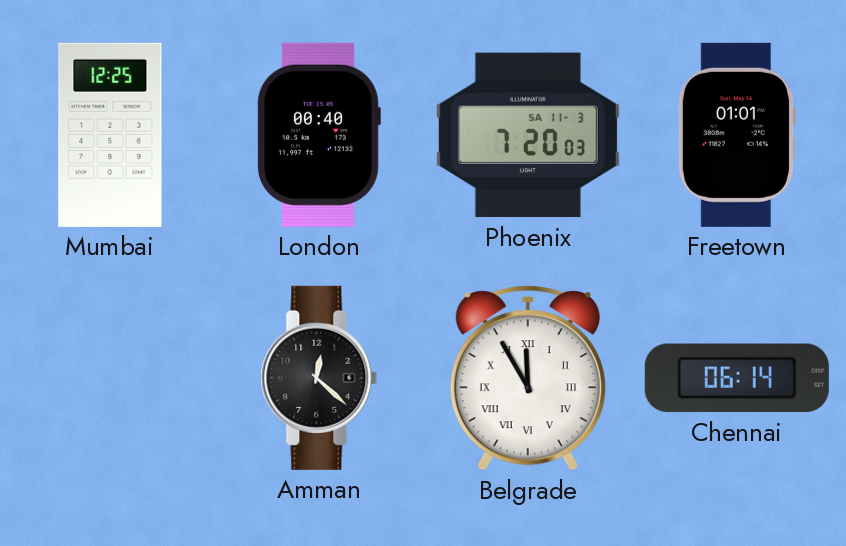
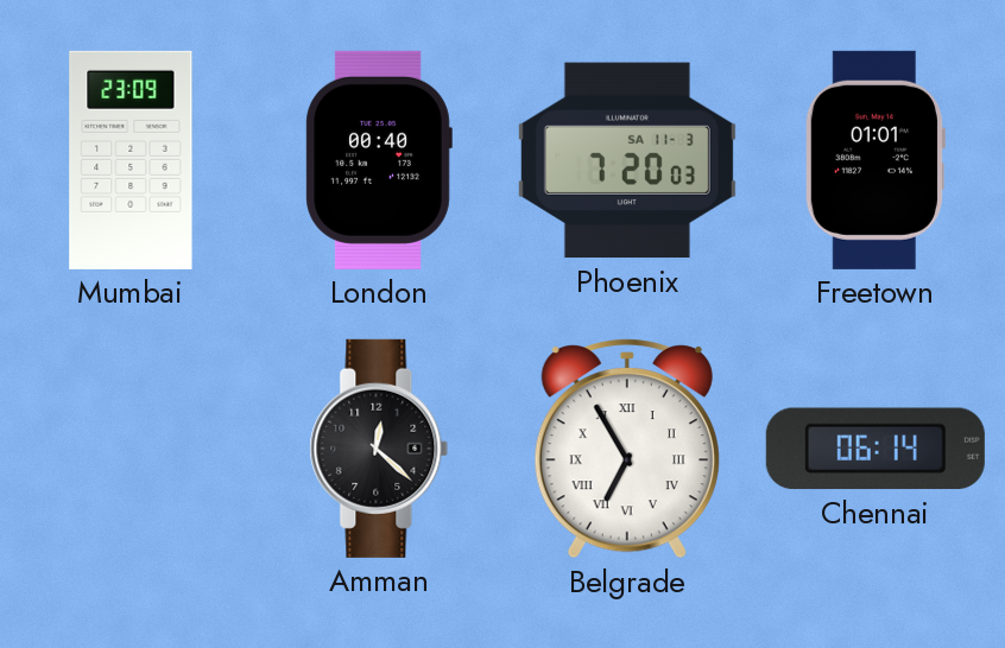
Mumbai: 12:25 -> 23:09
Belgrade: 11:55 -> 6:55
